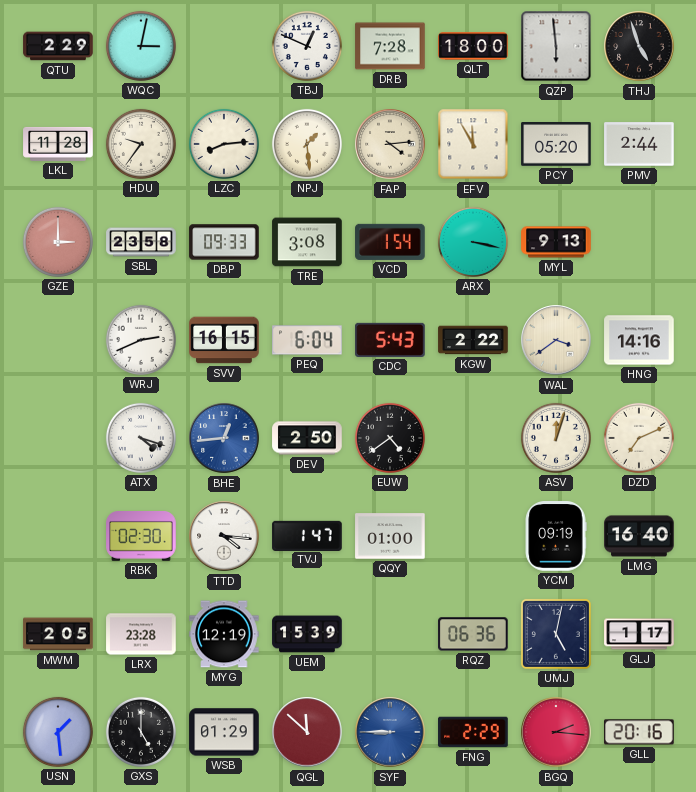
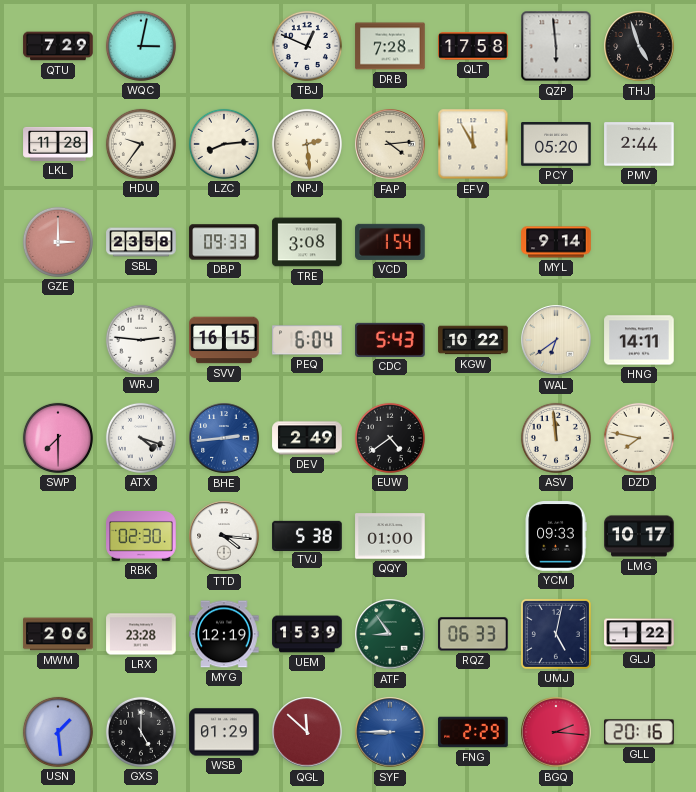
QTU: 2:29 -> 7:29
QLT: 18:00 -> 17:58
NPJ: 1:29 -> 2:29
ARX: 3:17 -> none
MYL: 9:13 -> 9:14
WRJ: 2:41 -> 2:46
KGW: 2:22 -> 10:22
WAL: 3:39 -> 6:39
HNG: 14:16 -> 14:11
SWP: none -> 7:30
BHE: 12:44 -> 2:44
DEV: 2:50 -> 2:49
ASV: 12:03 -> 11:59
DZD: 7:11 -> 7:47
TVJ: 1:47 -> 5:38
YCM: 09:19 -> 09:33
LMG: 16:40 -> 10:17
MWM: 2:05 -> 2:06
ATF: none -> 8:54
RQZ: 06:36 -> 06:33
GLJ: 1:17 -> 1:22
